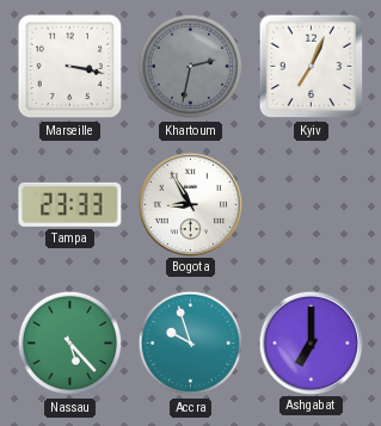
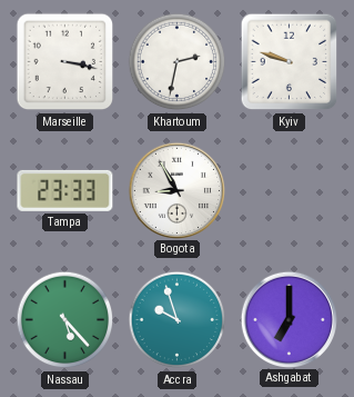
Khartoum dial: grey -> white
Kyiv: 7:04 -> 9:48
